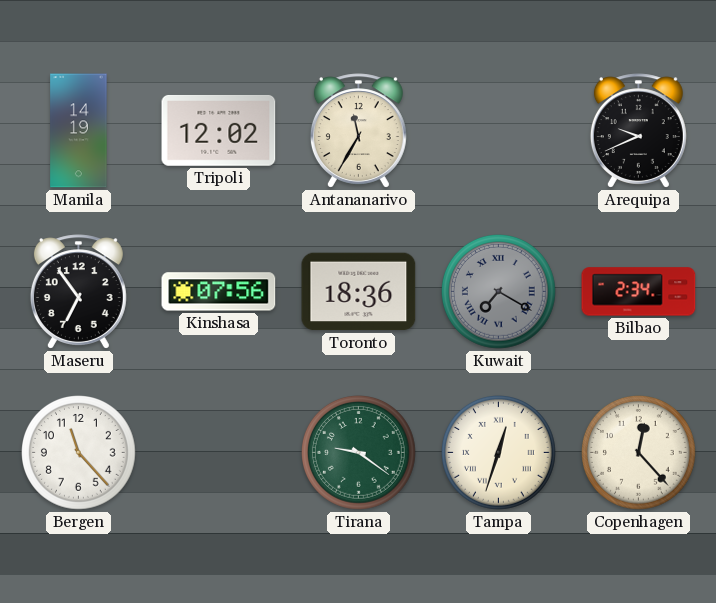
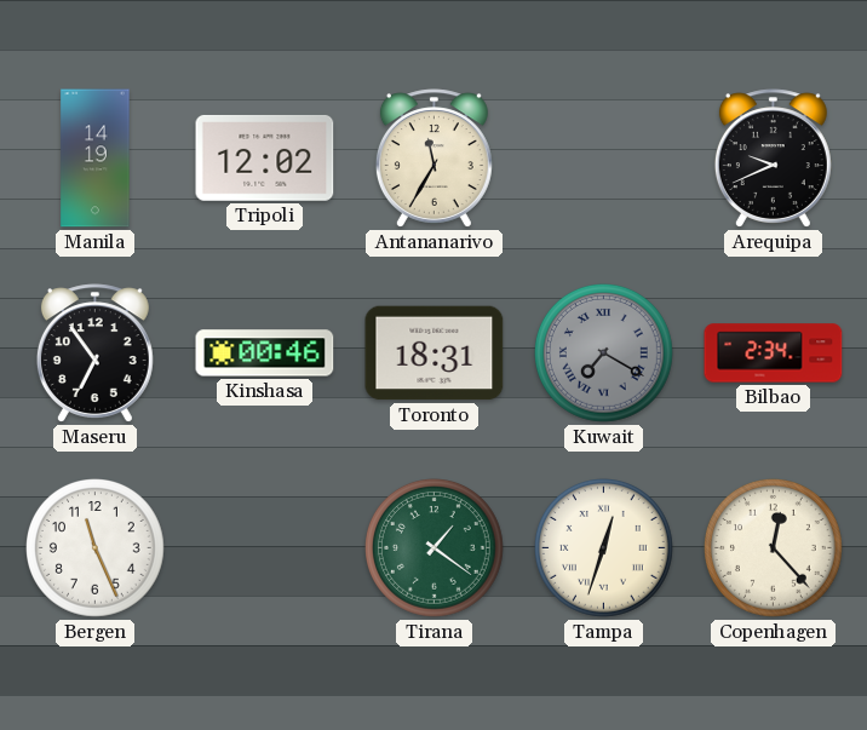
Kinshasa: 07:56 -> 00:46
Toronto: 18:36 -> 18:31
Bergen: 11:23 -> 11:26
Tirana: 9:21 -> 1:21
